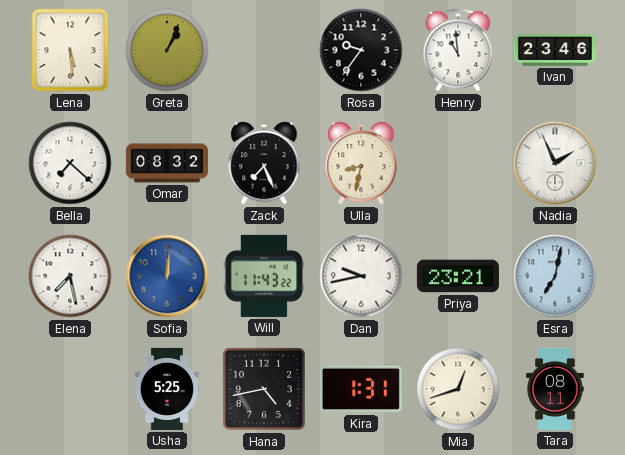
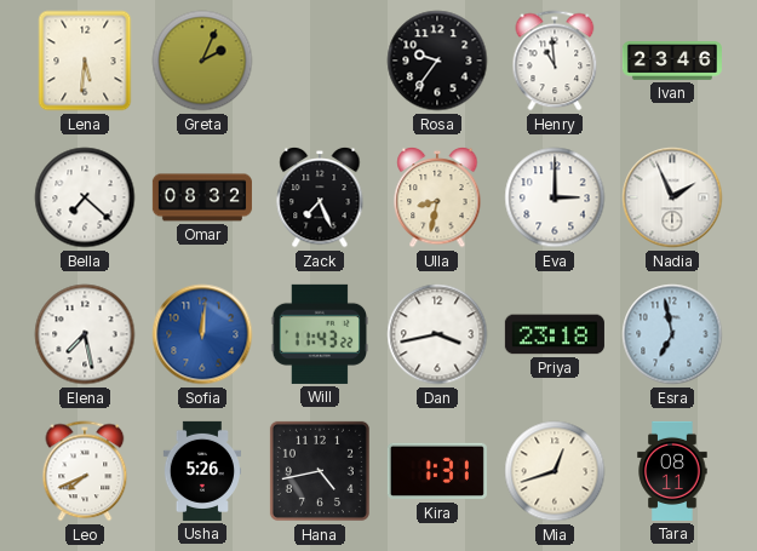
Lena: 5:29 -> 5:31
Greta: 1:04 -> 2:04
Eva: none -> 3:00
Dan: 9:43 -> 3:43
Priya: 23:21 -> 23:18
Esra: 7:02 -> 6:58
Leo: none -> 7:41
Usha: 5:25 -> 5:26
